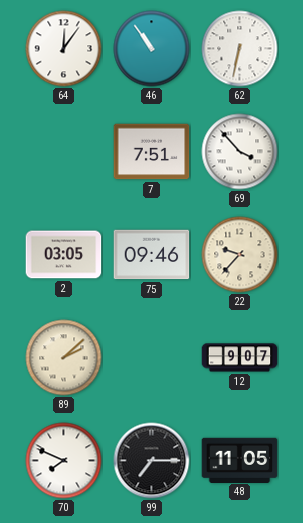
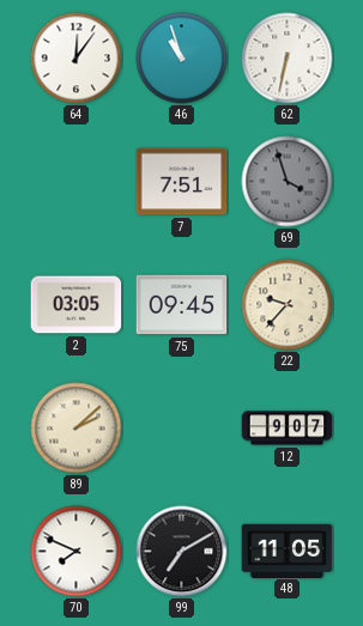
46: 10:54 -> 10:57
69: 3:53 -> 3:57
69 dial: white -> grey
75: 09:46 -> 09:45
99: 7:15 -> 7:10
